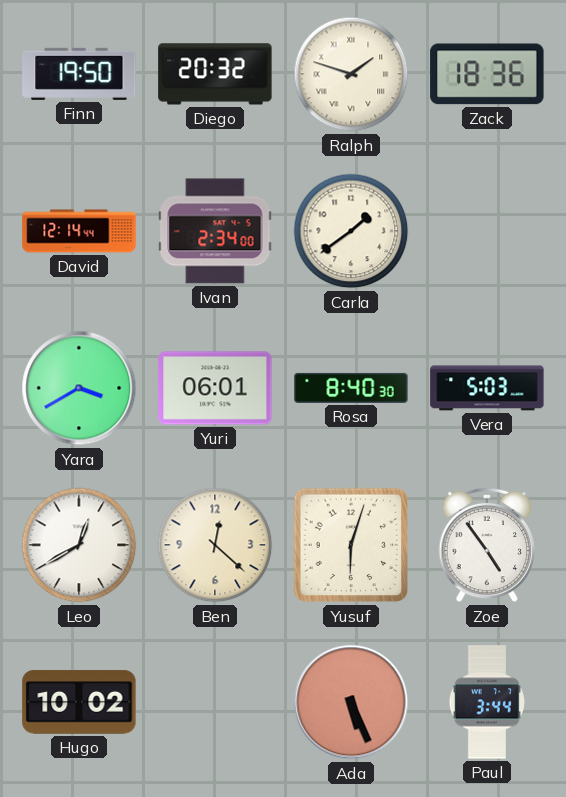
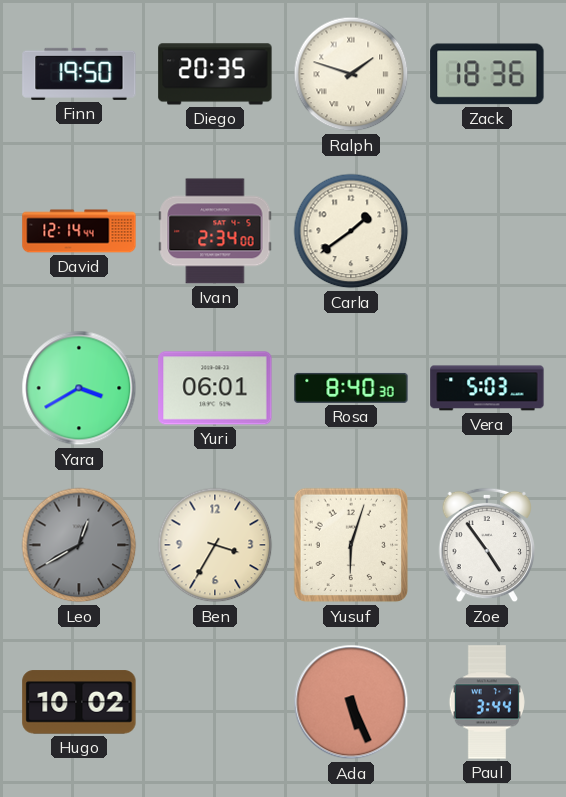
Diego: 20:32 -> 20:35
Leo dial: white -> grey
Ben: 12:22 -> 3:35
